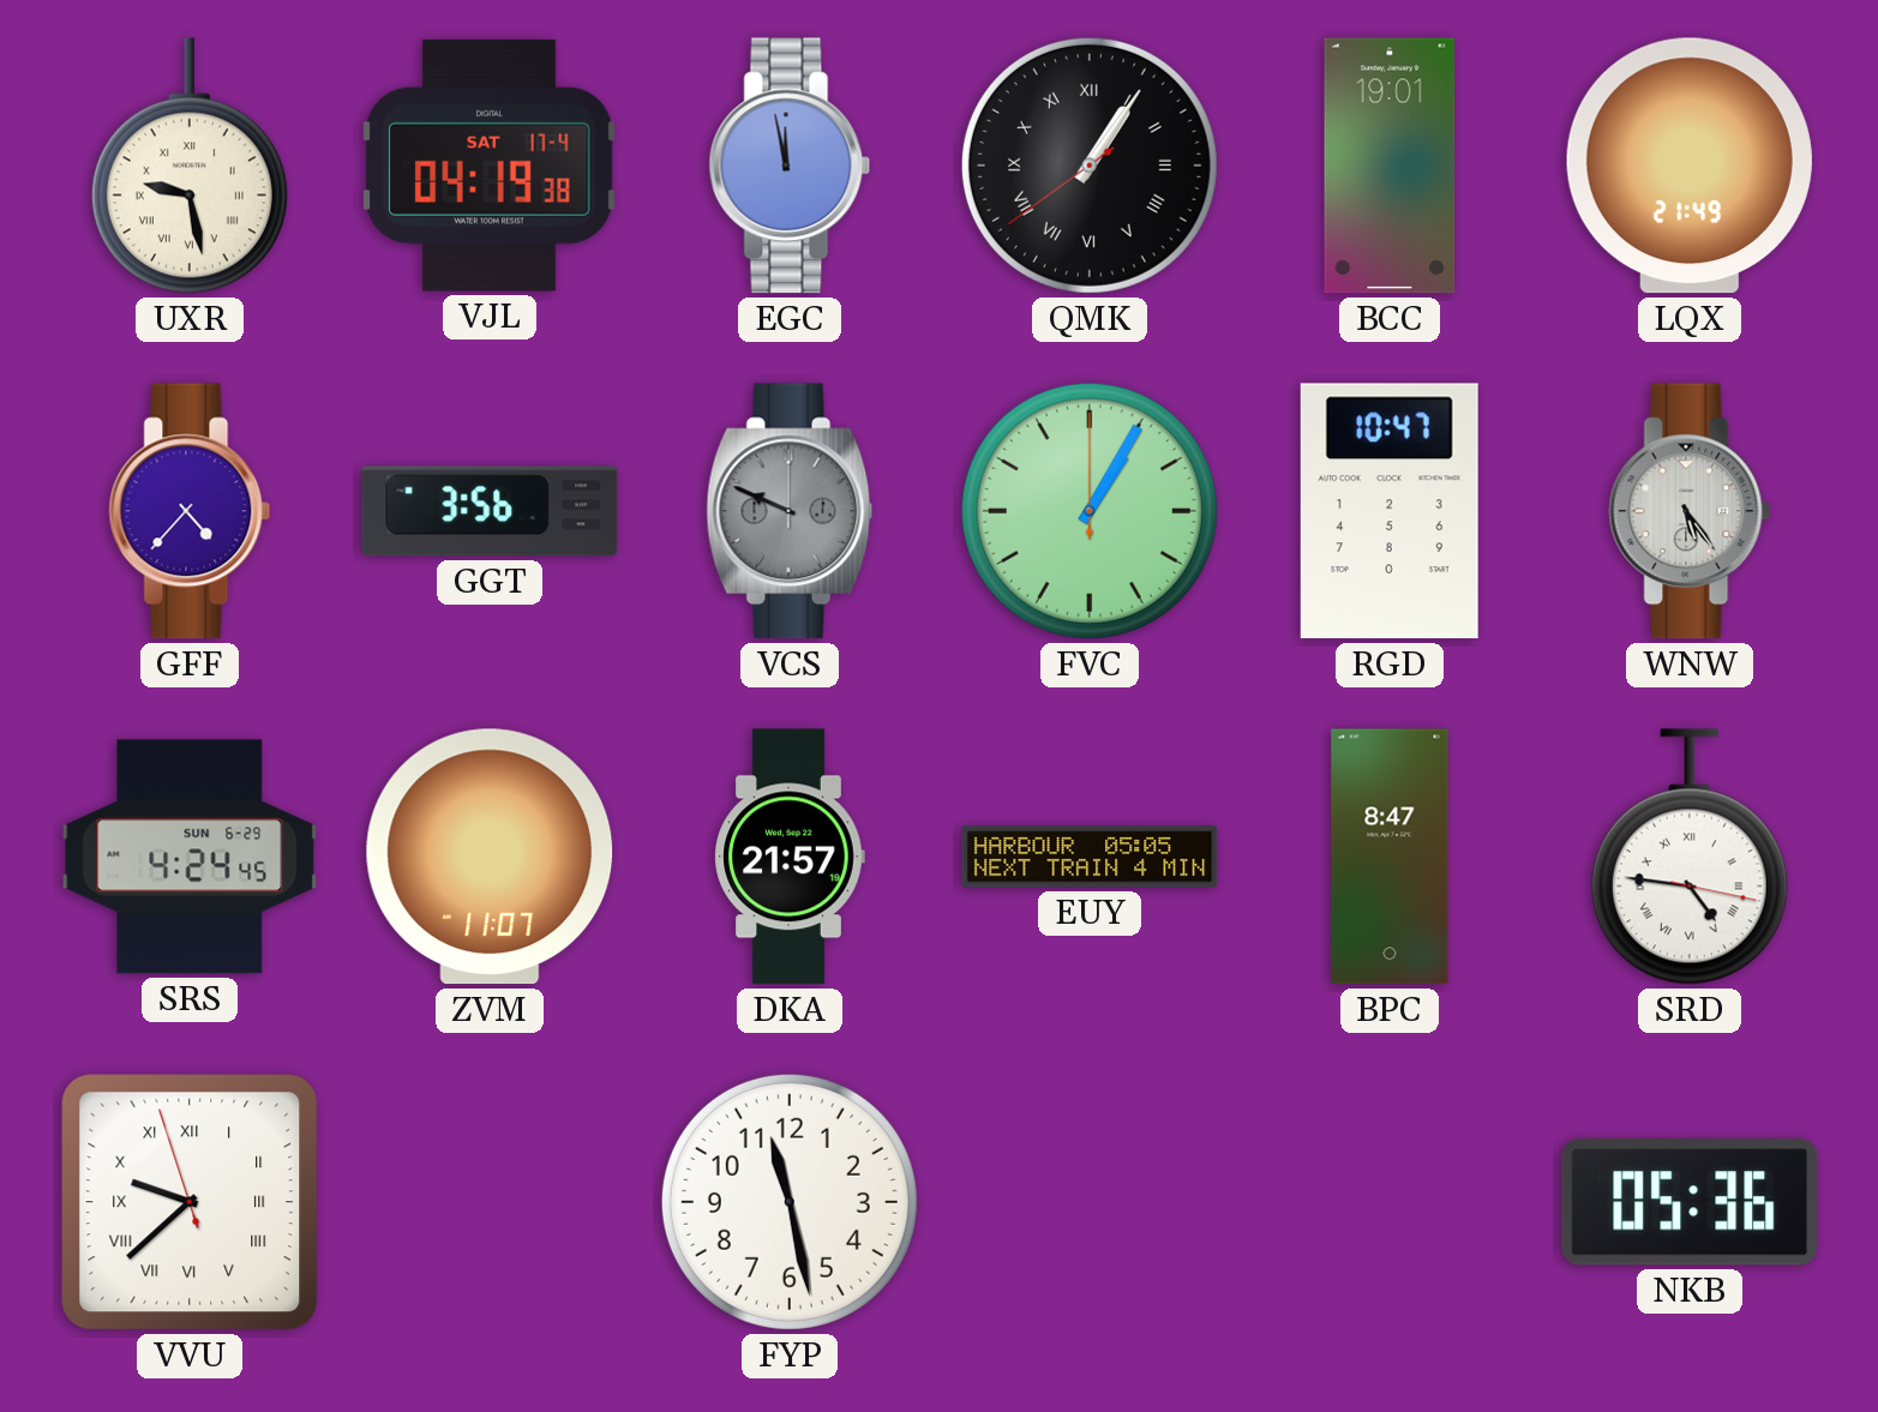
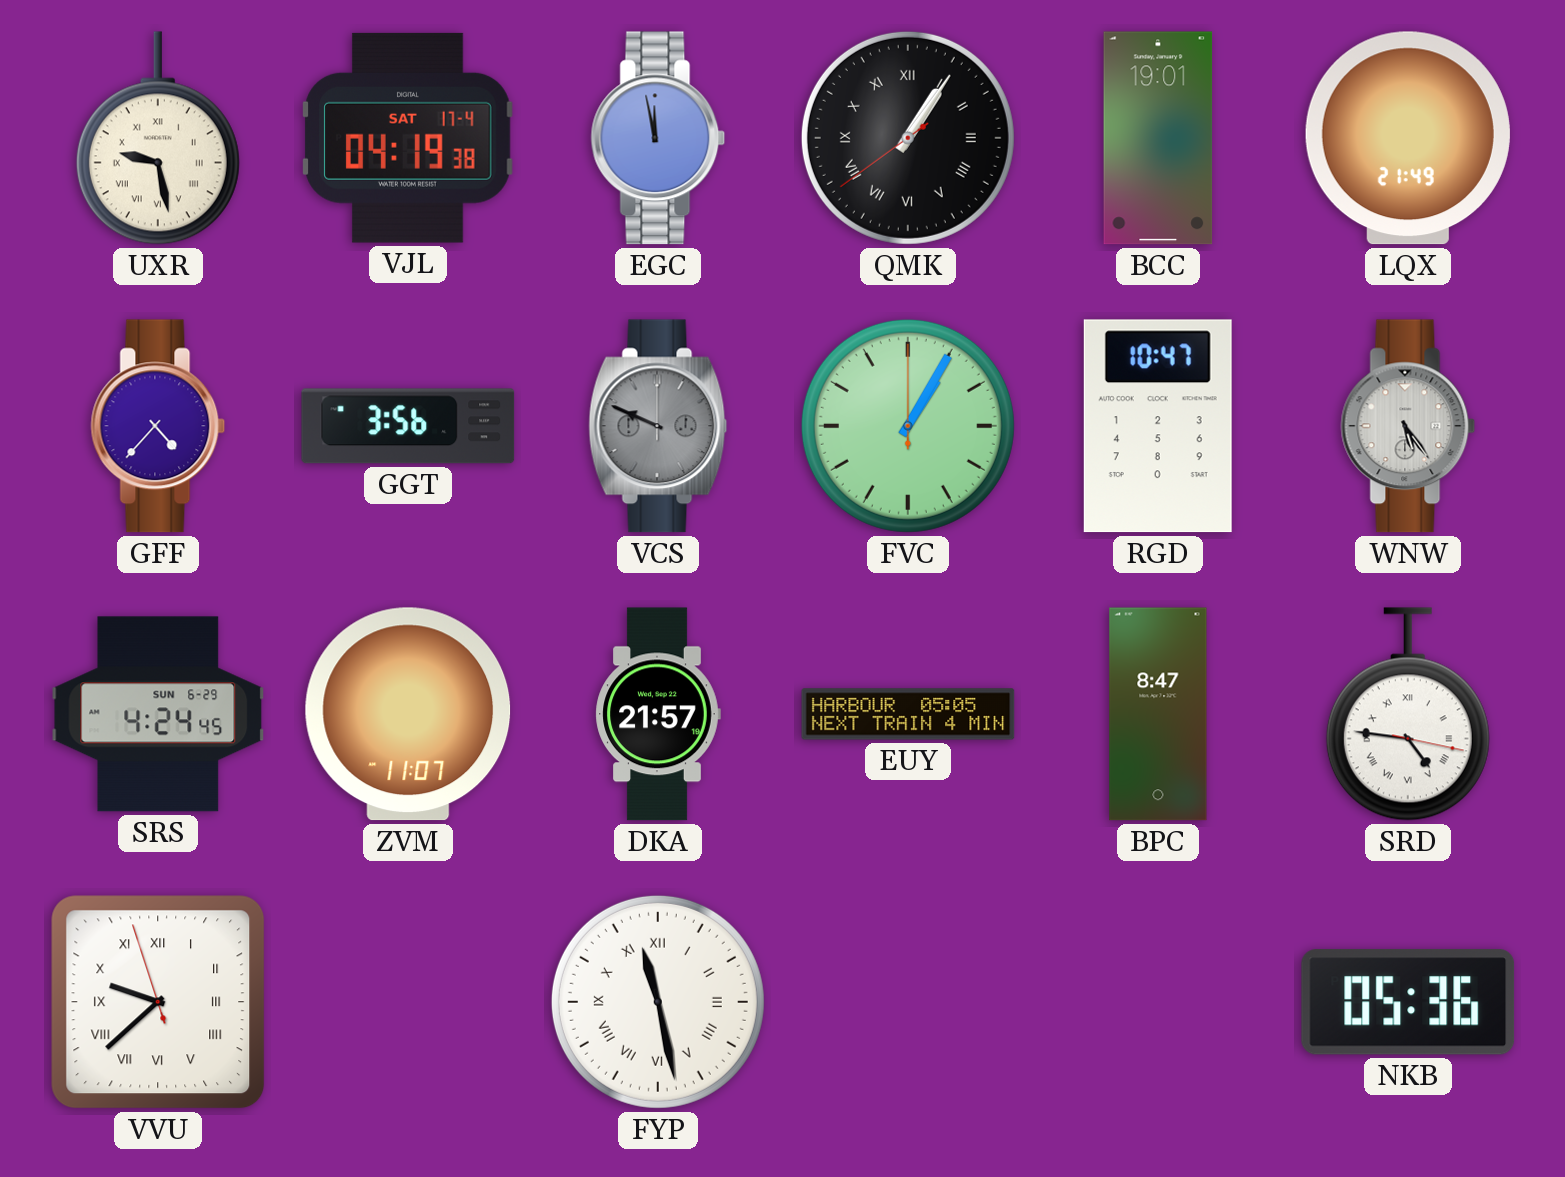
FYP numerals: Arabic -> Roman
